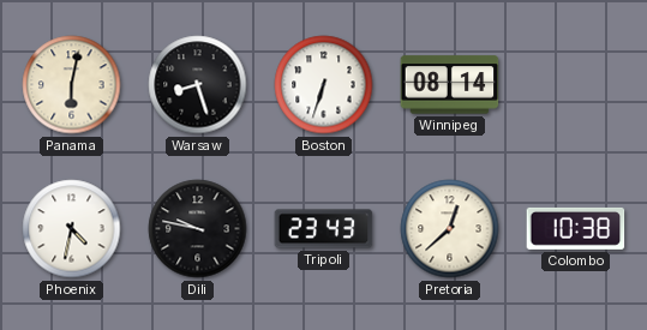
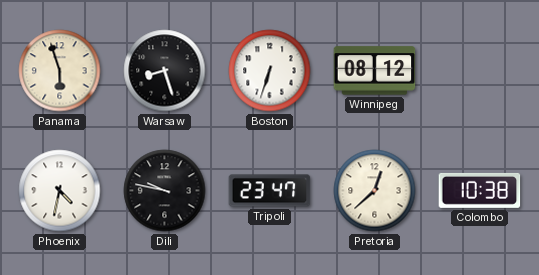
Panama: 6:02 -> 5:57
Winnipeg: 08:14 -> 08:12
Tripoli: 23:43 -> 23:47
